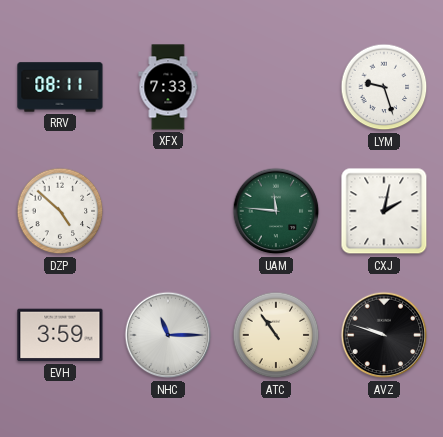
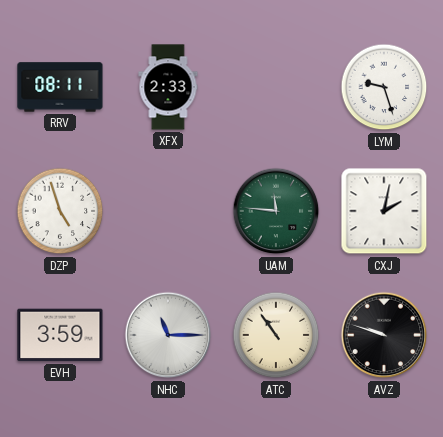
XFX: 7:33 -> 2:33
DZP: 4:52 -> 4:57
